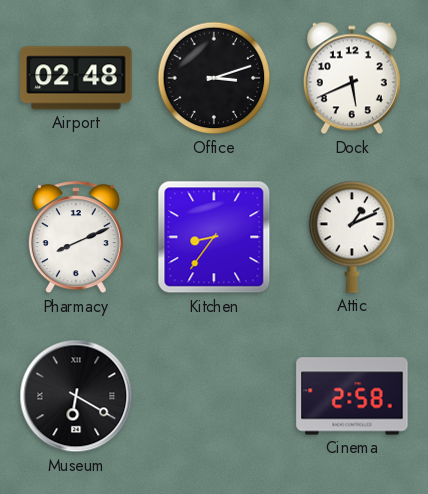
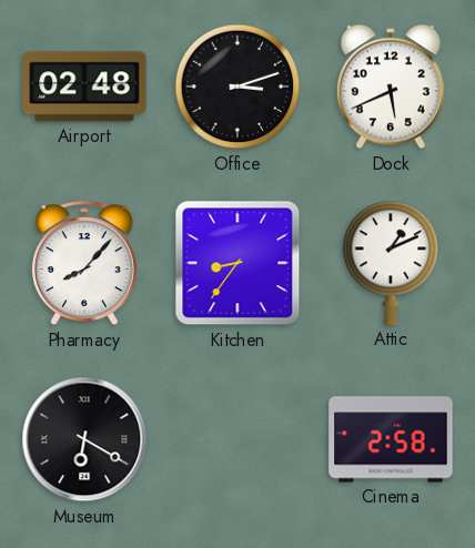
Pharmacy: 8:11 -> 8:07
